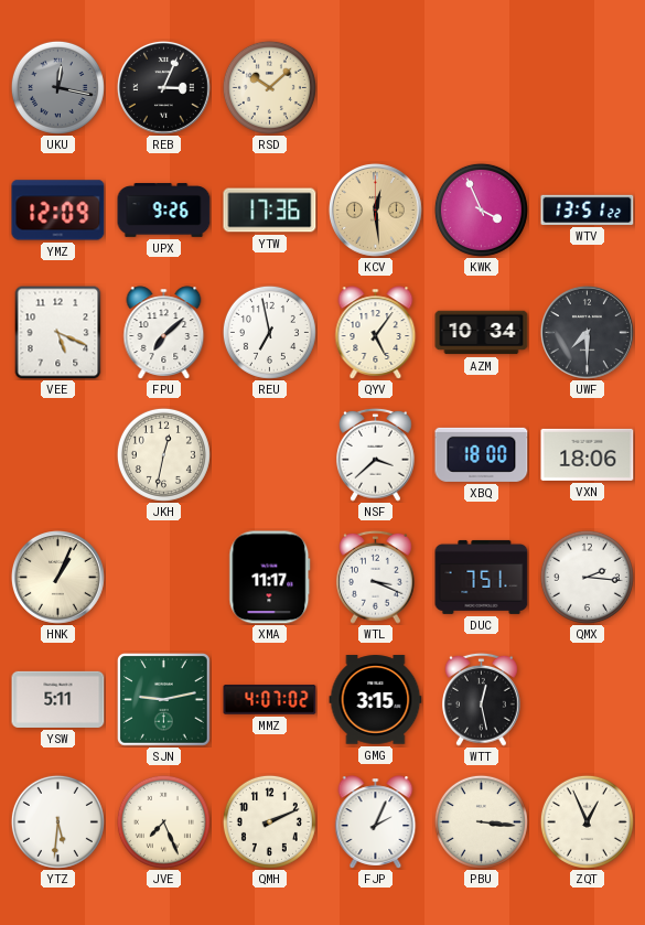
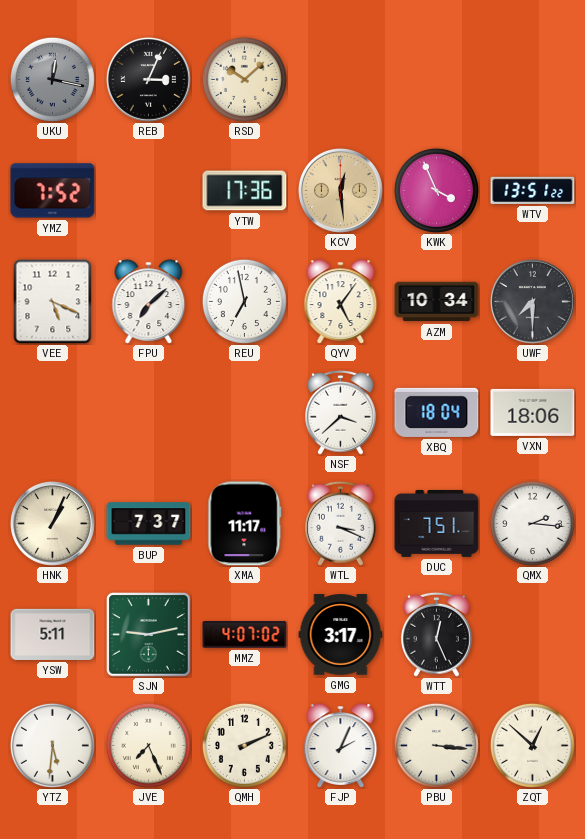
YMZ: 12:09 -> 7:52
UPX: 9:26 -> none
JKH: 12:32 -> none
XBQ: 18:00 -> 18:04
BUP: none -> 7:37
GMG: 3:15 -> 3:17
WTT: 12:28 -> 12:26
ZQT: 12:56 -> 12:52
